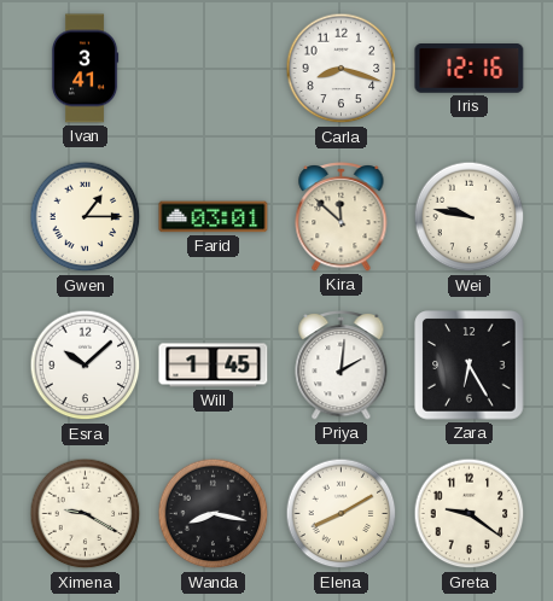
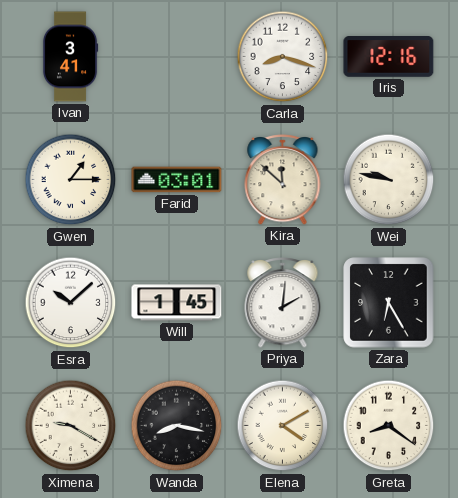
Elena: 8:10 -> 4:10
Greta: 9:21 -> 8:21
